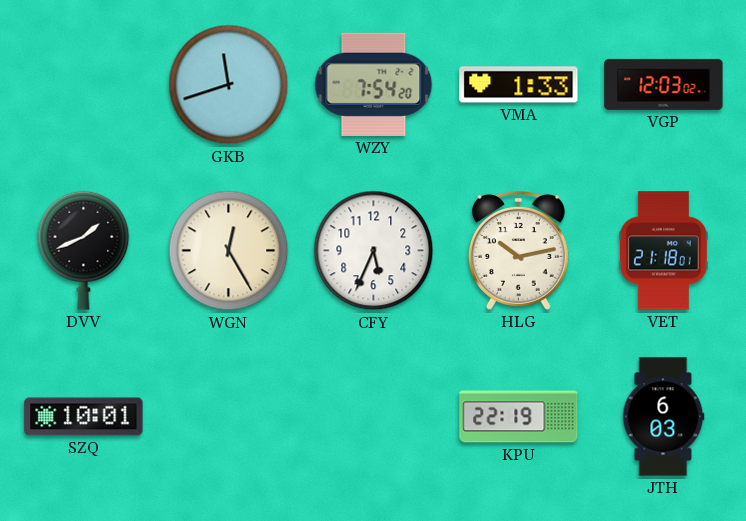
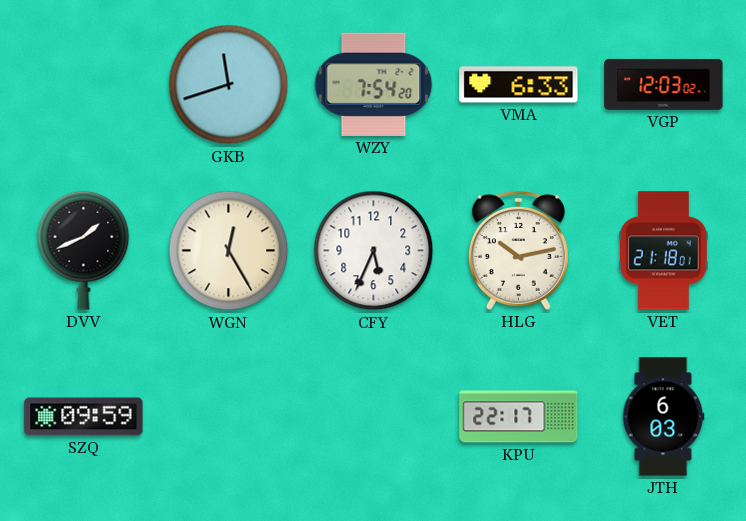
VMA: 1:33 -> 6:33
SZQ: 10:01 -> 09:59
KPU: 22:19 -> 22:17
